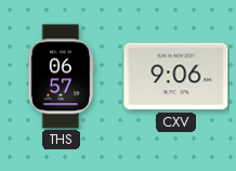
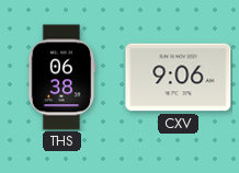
THS: 06:57 -> 06:38
